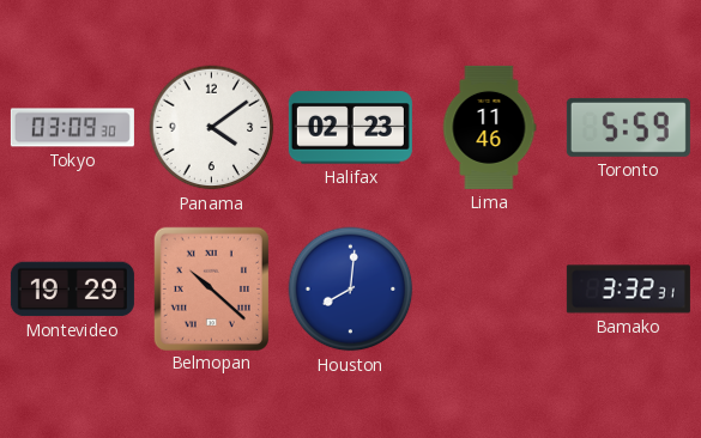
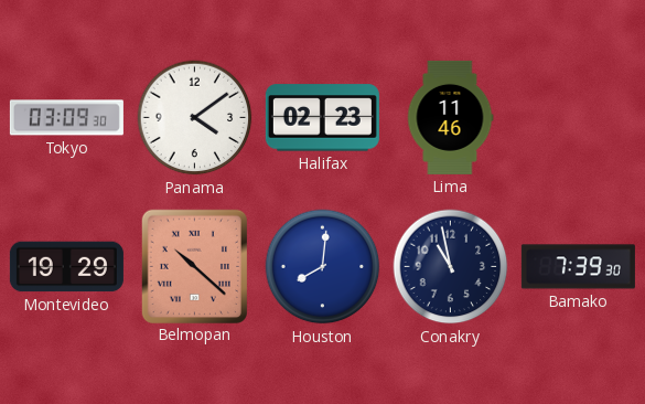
Toronto: 5:59 -> none
Conakry: none -> 10:58
Bamako: 3:32 -> 7:39
